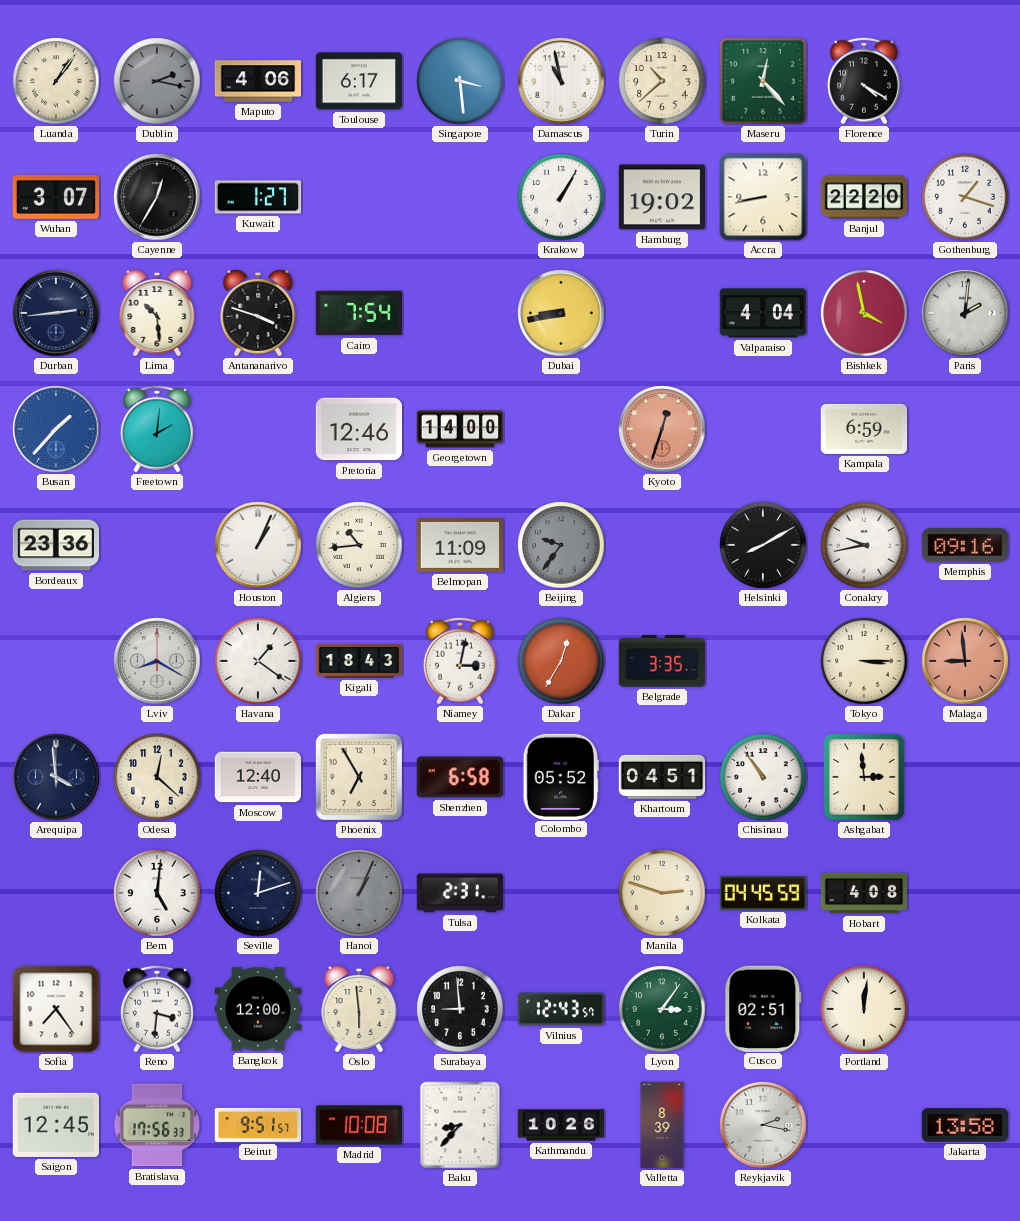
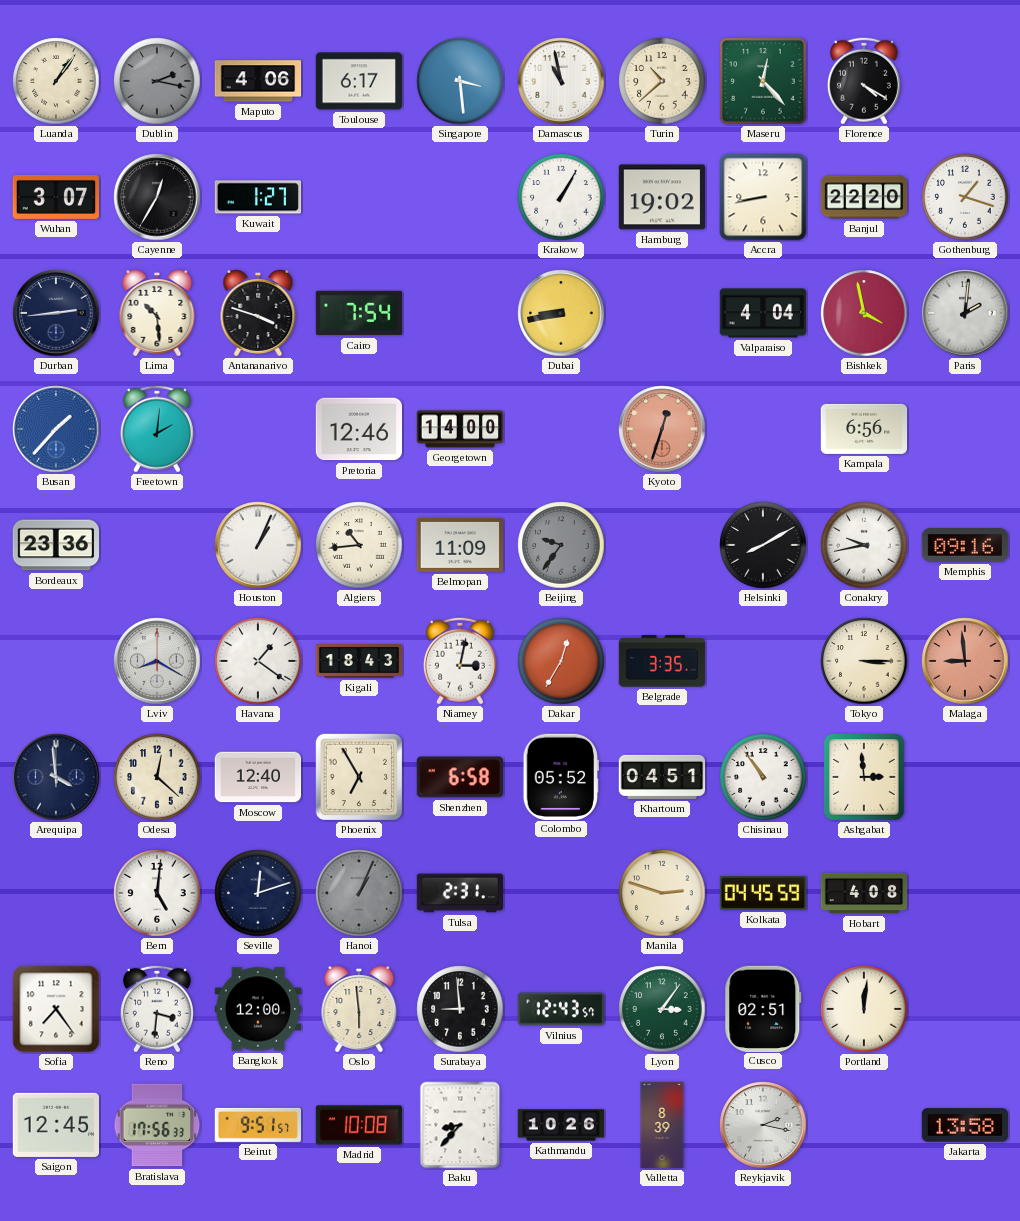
Kampala: 6:59 -> 6:56
